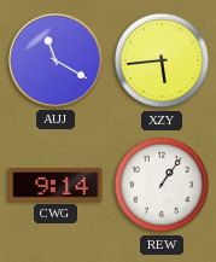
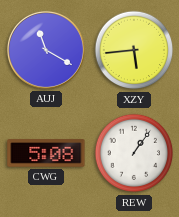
CWG: 9:14 -> 5:08
